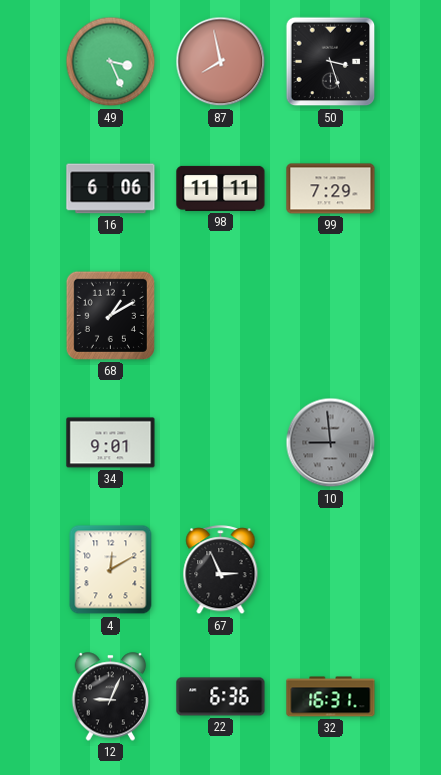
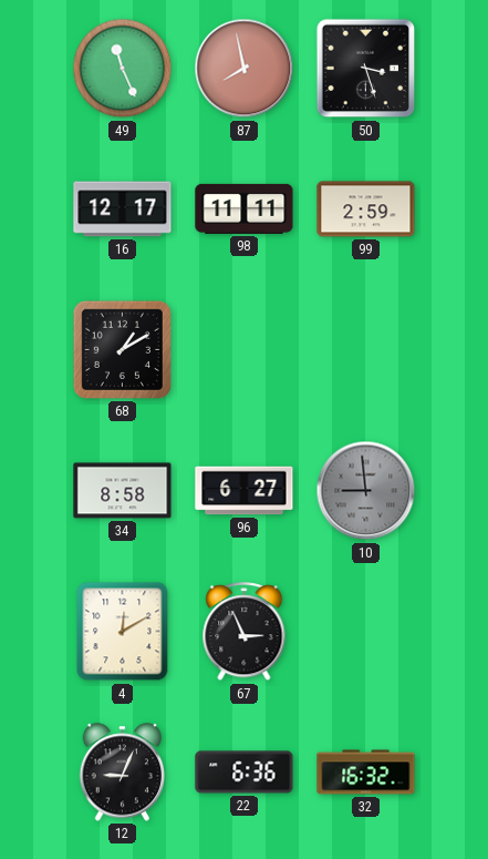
49: 3:26 -> 11:26
16: 6:06 -> 12:17
99: 7:29 -> 2:59
34: 9:01 -> 8:58
96: none -> 6:27
32: 16:31 -> 16:32
